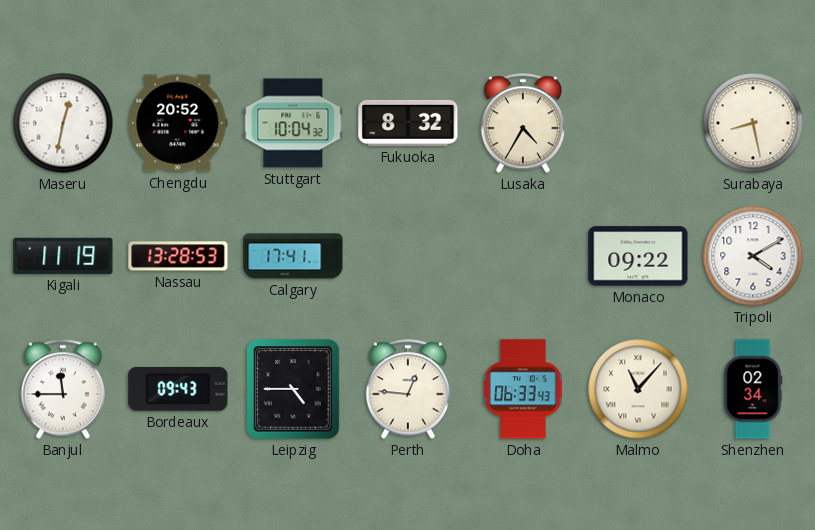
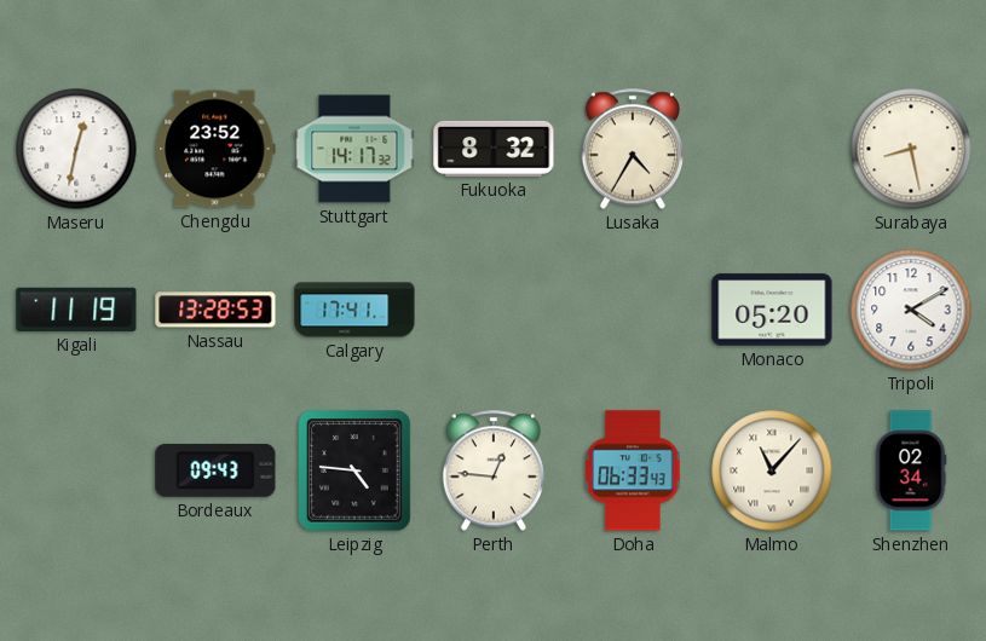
Chengdu: 20:52 -> 23:52
Stuttgart: 10:04 -> 14:17
Monaco: 09:22 -> 05:20
Banjul: 11:45 -> none
Leipzig: 4:45 -> 4:46
